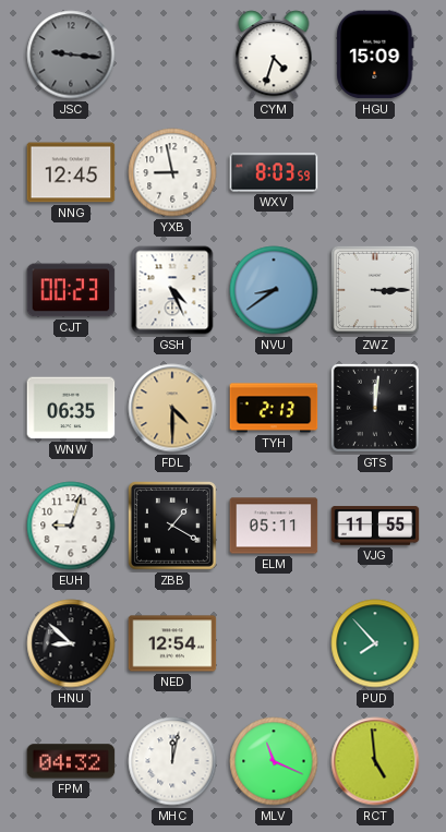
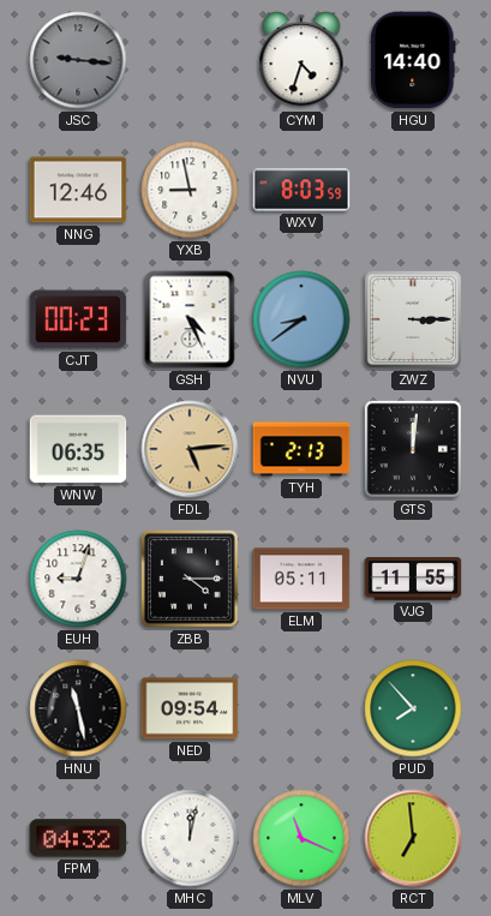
HGU: 15:09 -> 14:40
NNG: 12:45 -> 12:46
FDL: 4:30 -> 5:14
ZBB: 1:20 -> 4:15
HNU: 8:52 -> 11:28
NED: 12:54 -> 09:54
RCT: 4:59 -> 6:59
